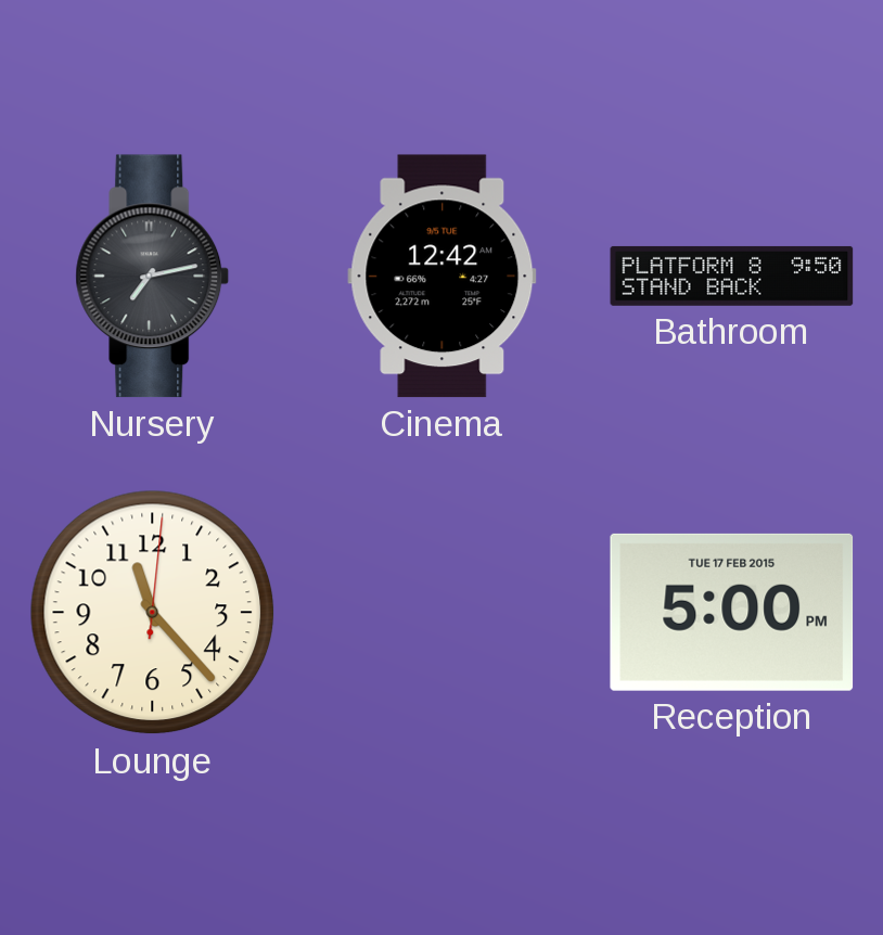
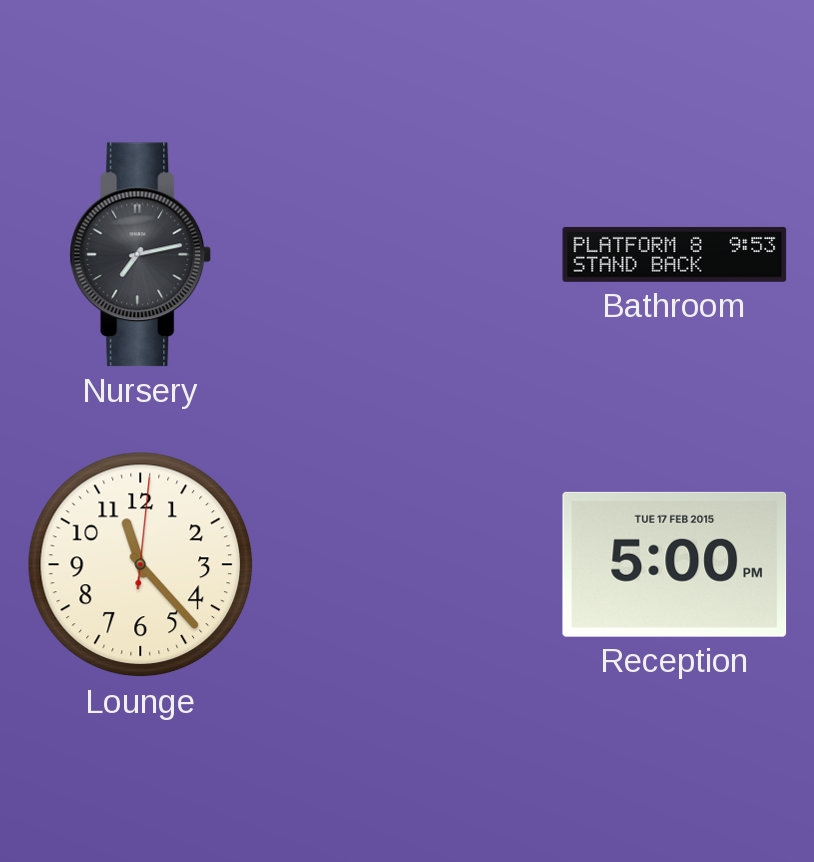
Cinema: 12:42 -> none
Bathroom: 9:50 -> 9:53
